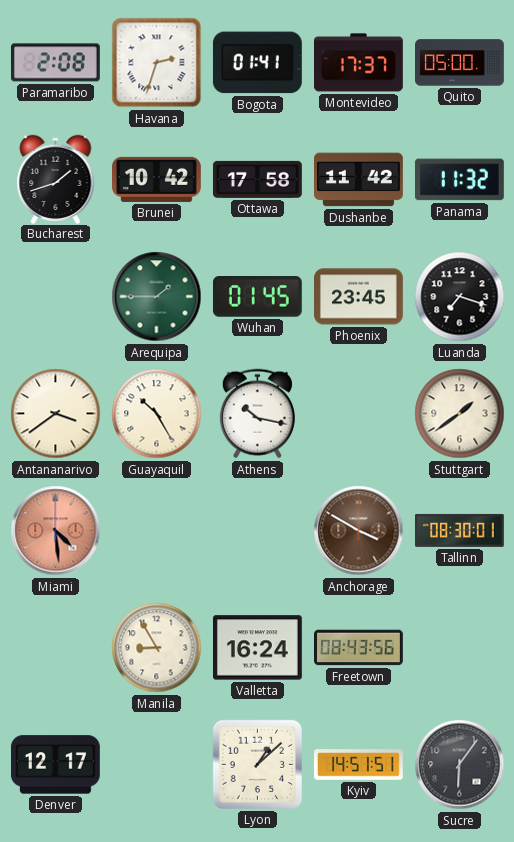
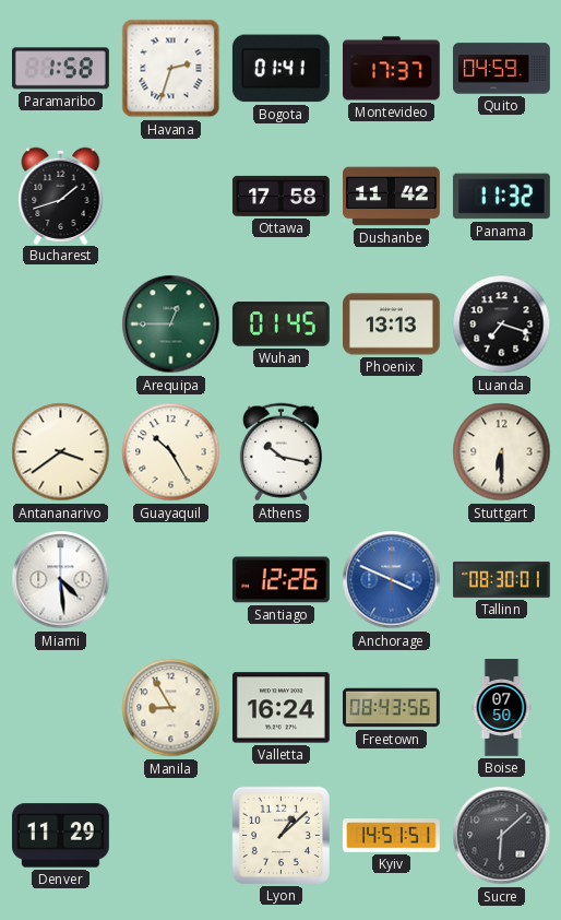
Paramaribo: 2:08 -> 1:58
Quito: 05:00 -> 04:59
Brunei: 10:42 -> none
Arequipa: 1:45 -> 12:45
Phoenix: 23:45 -> 13:13
Stuttgart: 1:39 -> 6:30
Miami dial: salmon -> white
Santiago: none -> 12:26
Anchorage: 3:50 -> 3:49
Anchorage dial: brown -> blue
Boise: none -> 07:50
Denver: 12:17 -> 11:29
Sucre: 6:06 -> 6:08
